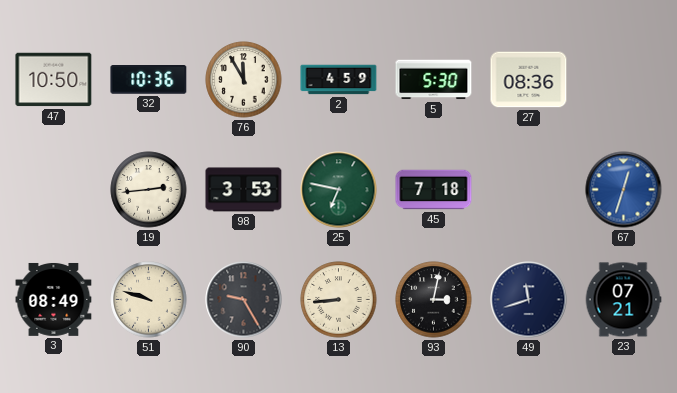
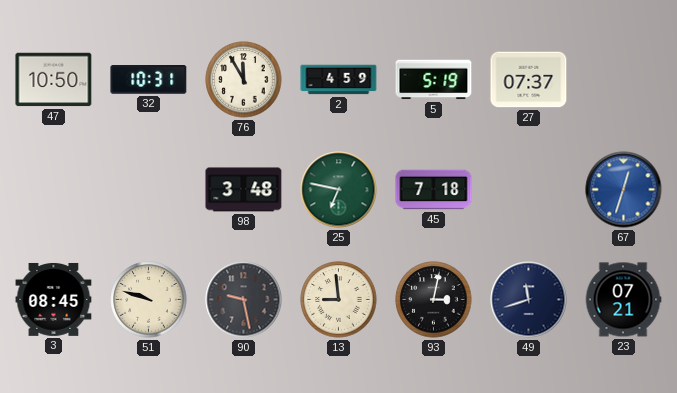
32: 10:36 -> 10:31
5: 5:30 -> 5:19
27: 08:36 -> 07:37
19: 2:44 -> none
98: 3:53 -> 3:48
3: 08:49 -> 08:45
90: 9:25 -> 9:28
13: 8:44 -> 8:59
